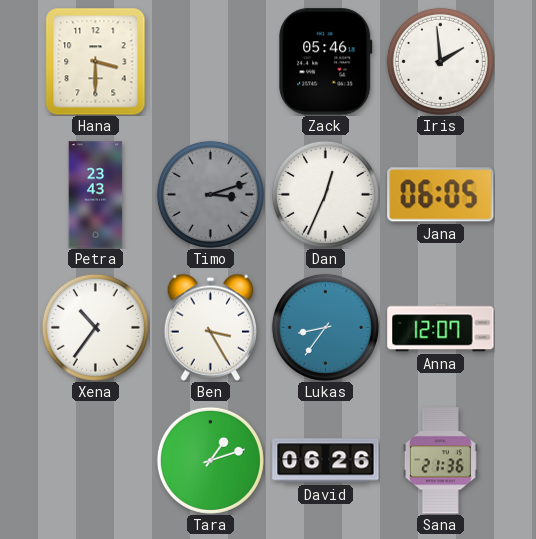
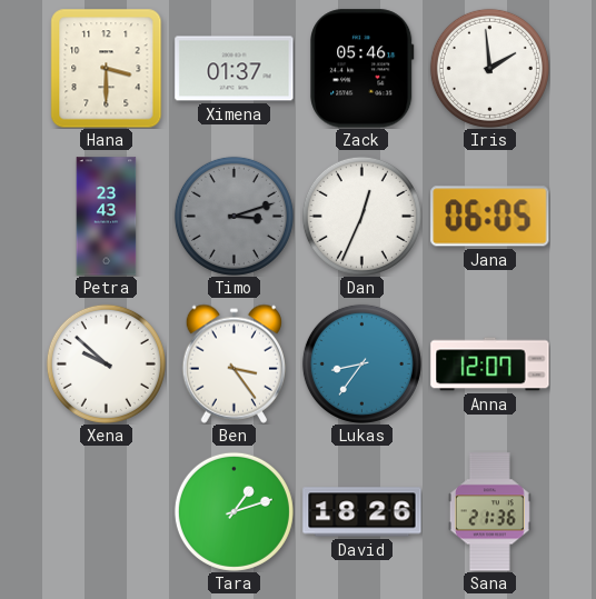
Ximena: none -> 01:37
Xena: 10:36 -> 9:52
Ben: 3:25 -> 3:24
David: 06:26 -> 18:26
